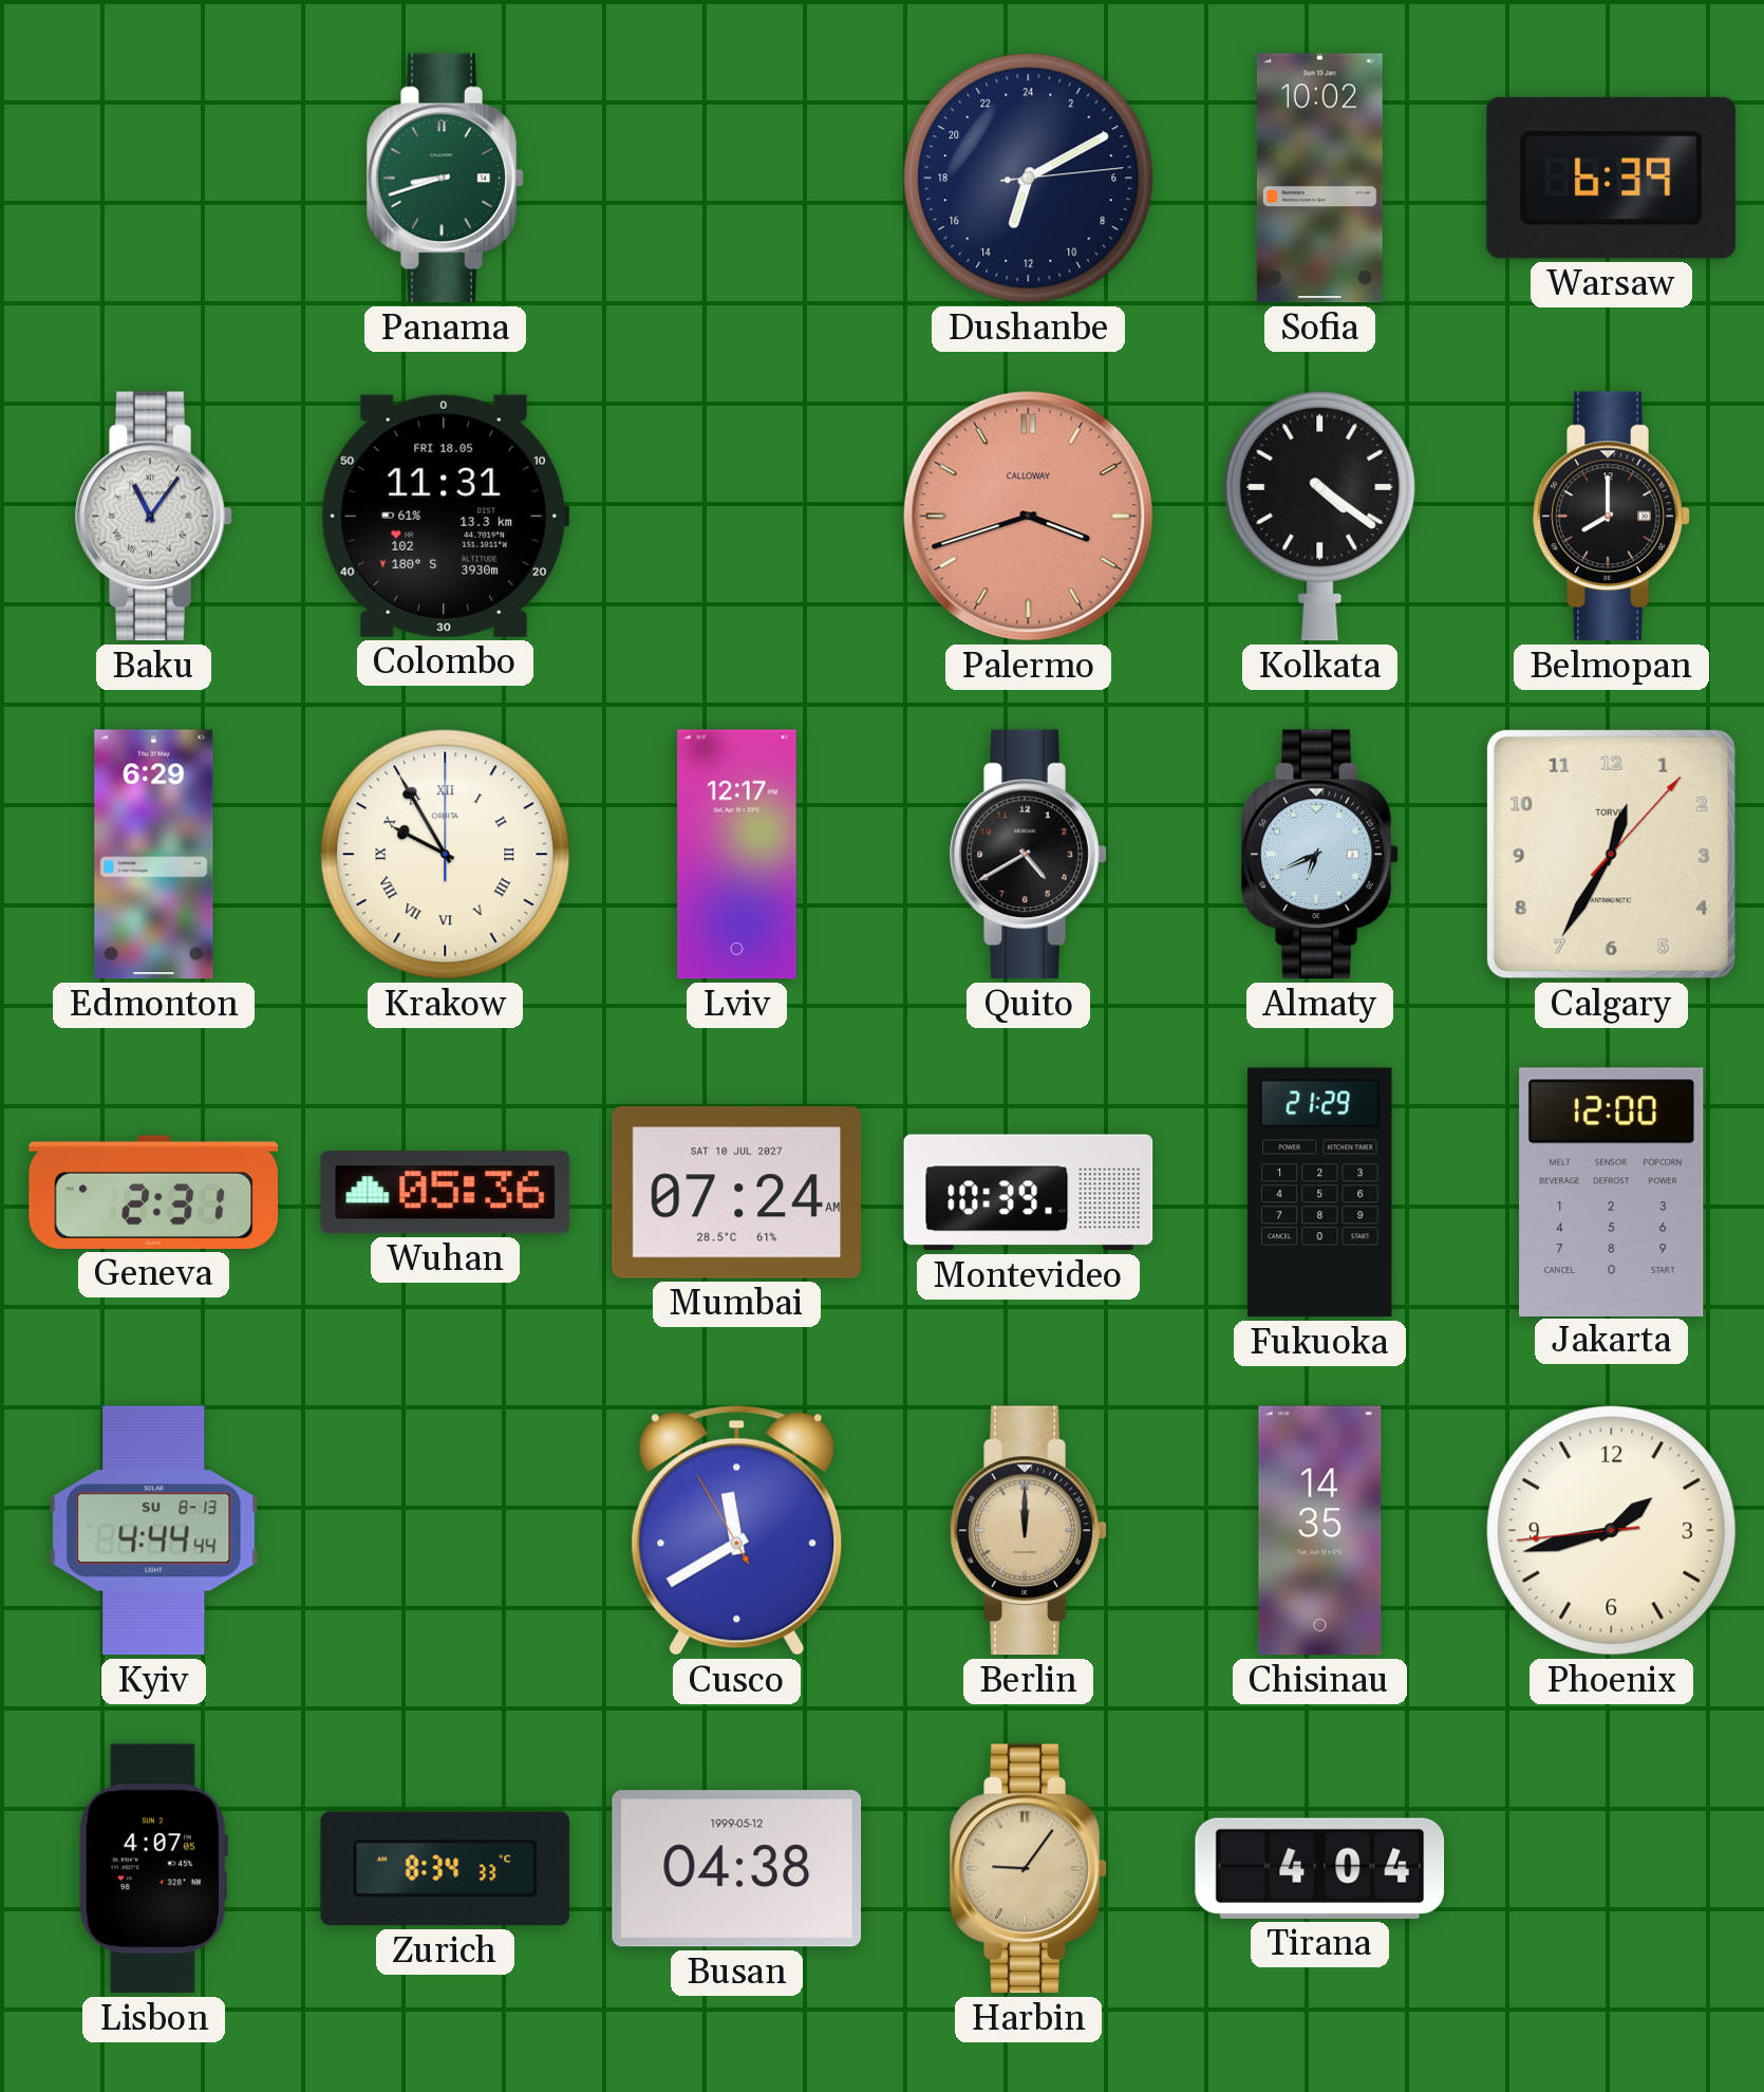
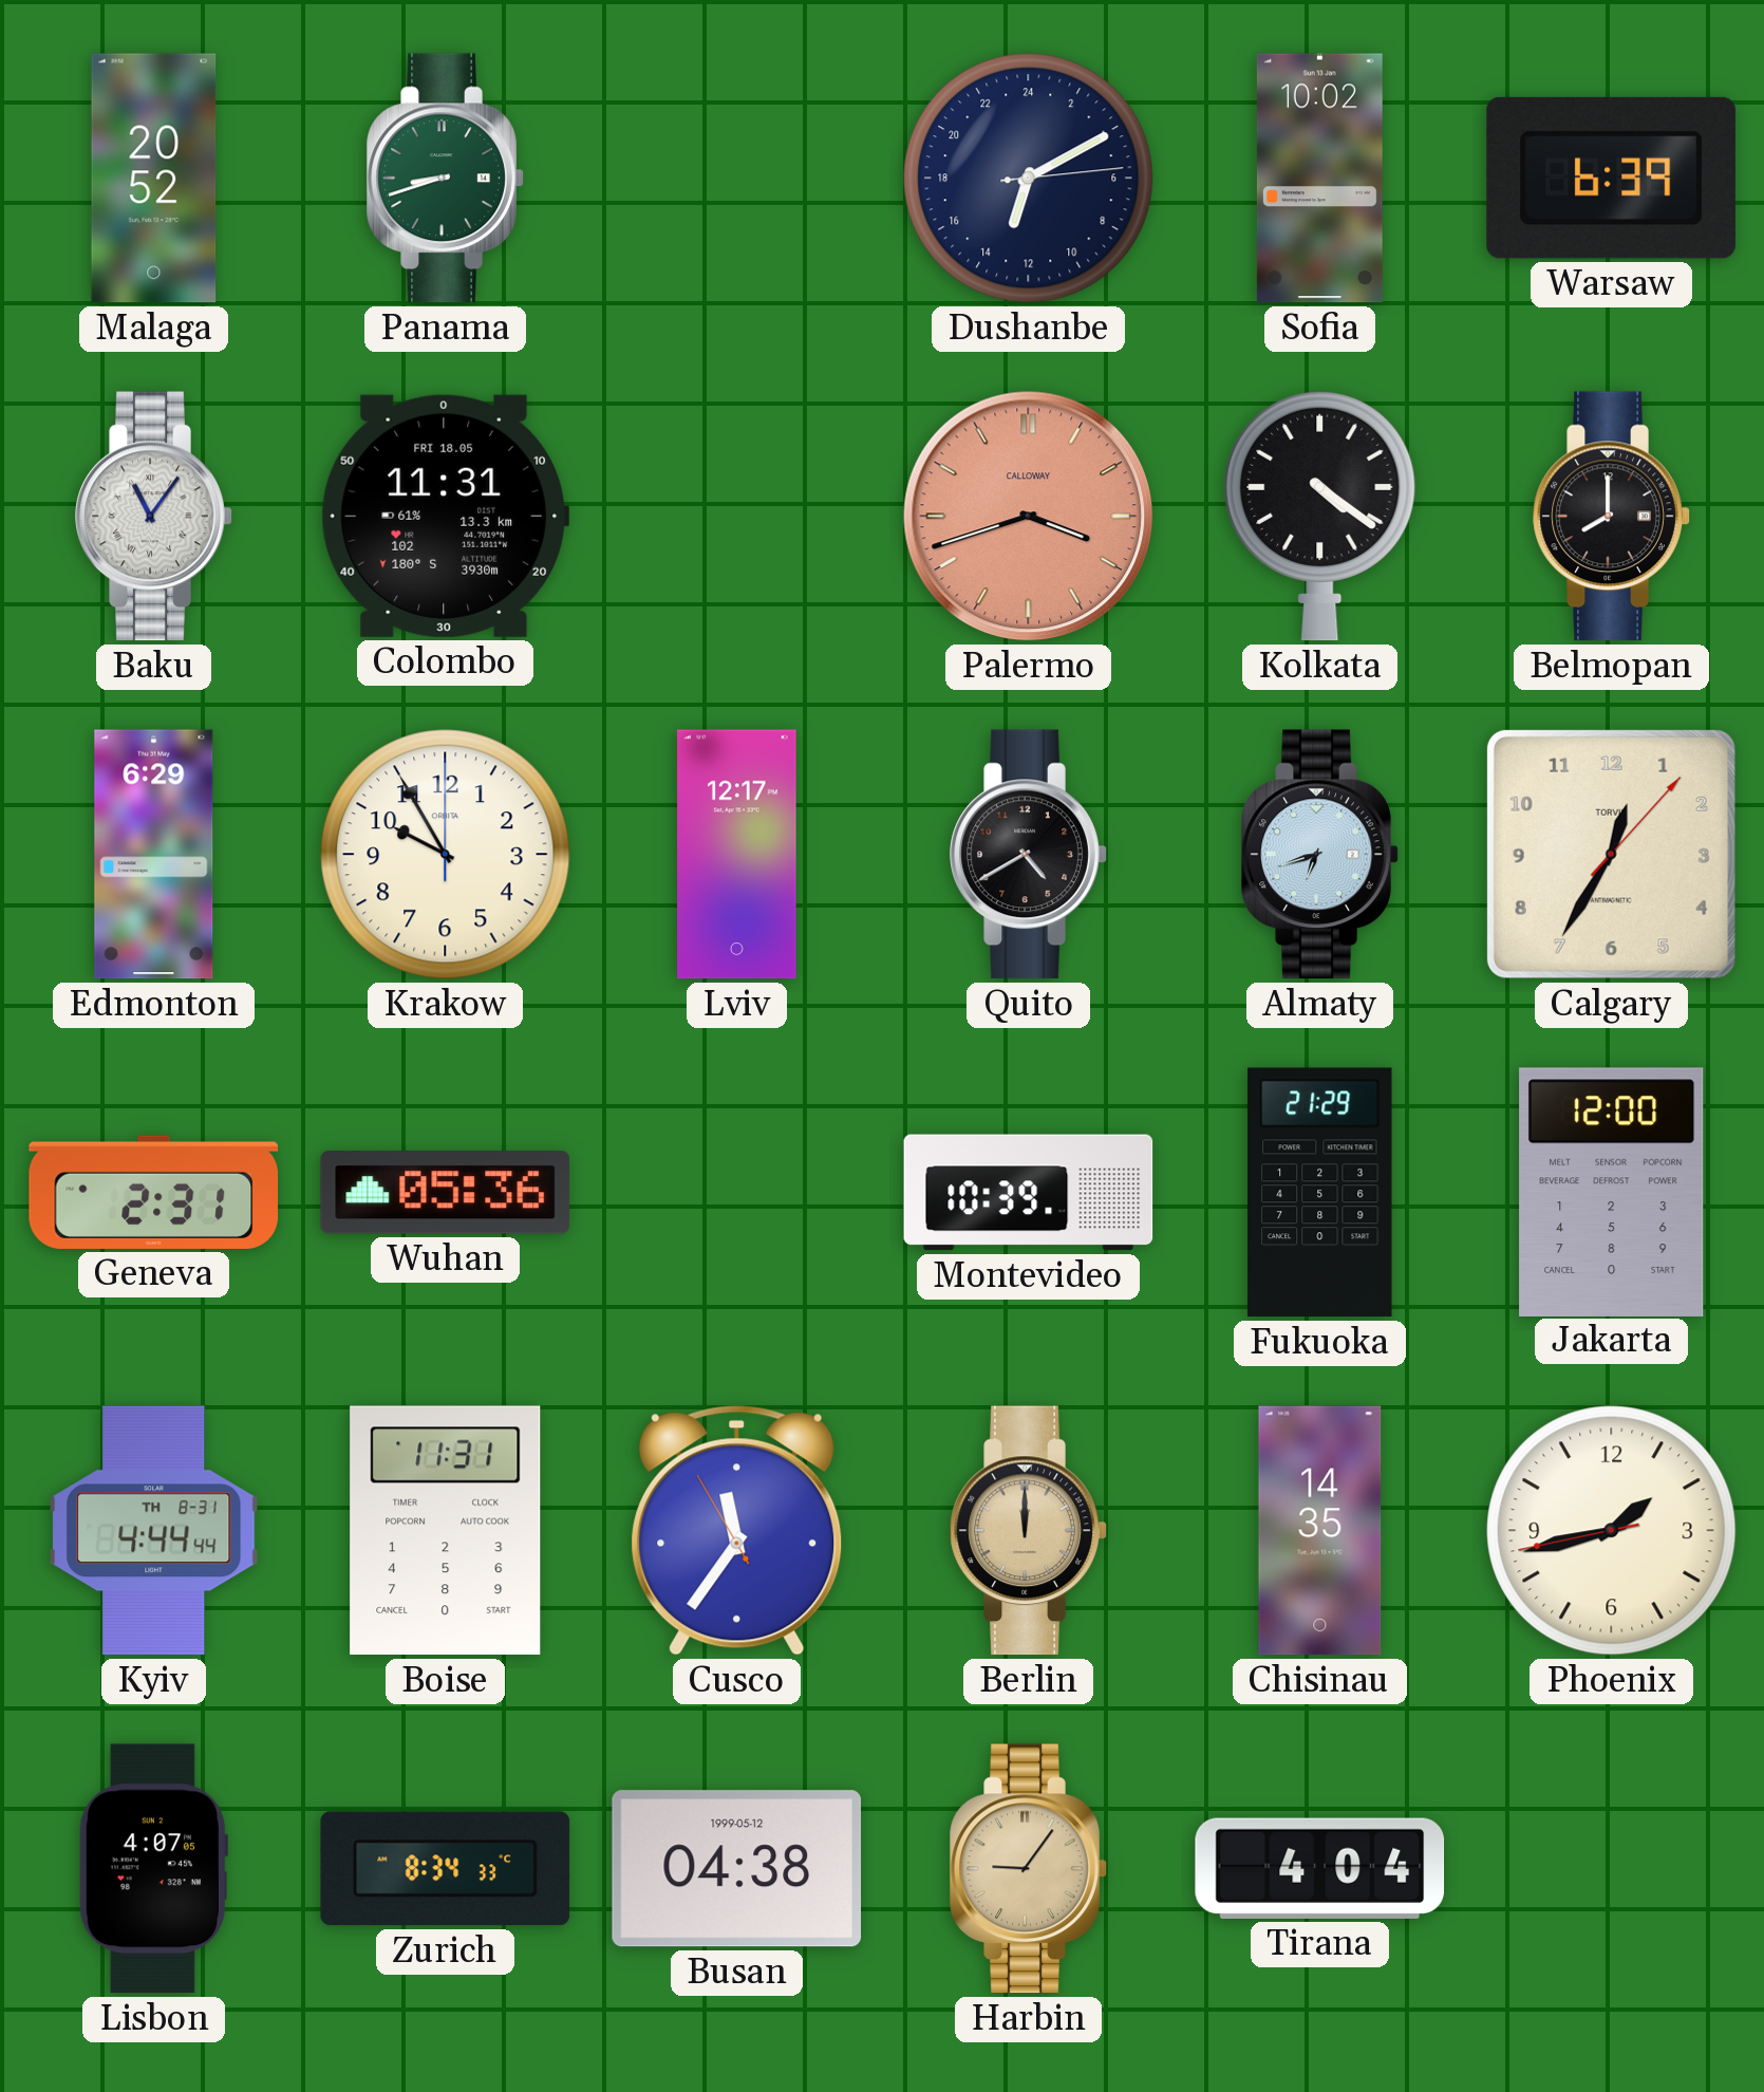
Malaga: none -> 20:52
Krakow numerals: Roman -> Arabic
Almaty: 6:41 -> 6:42
Mumbai: 07:24 -> none
Kyiv date: SU 8-13 -> TH 8-31
Boise: none -> 11:31
Cusco: 11:39 -> 11:35
Phoenix: 1:42:44 -> 1:42:43
